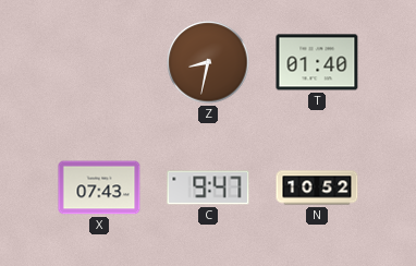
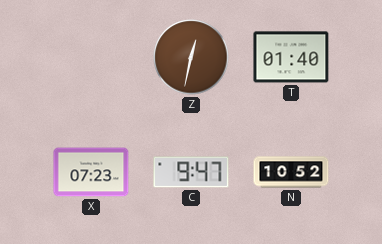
Z: 8:32 -> 12:32
X: 07:43 -> 07:23
